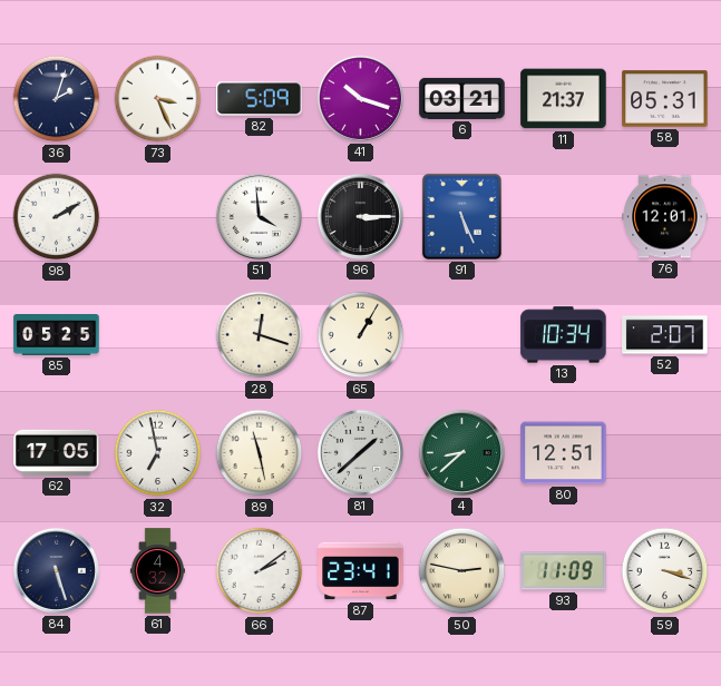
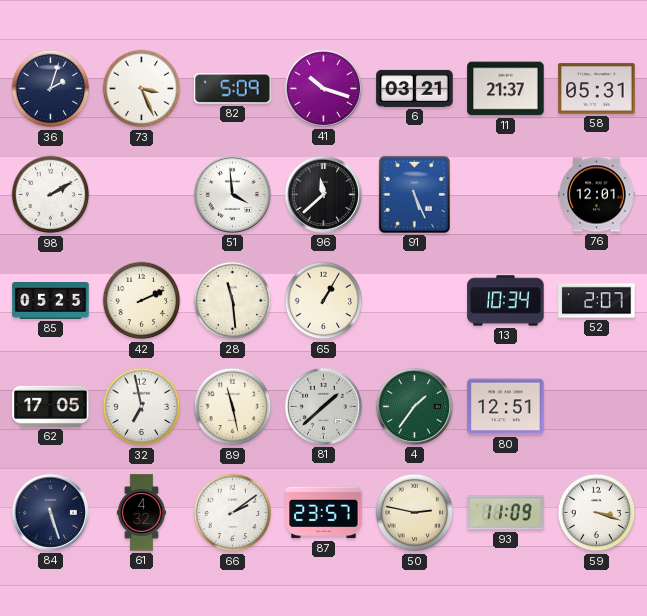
96: 3:15 -> 11:38
42: none -> 2:11
28: 12:18 -> 11:29
4: 8:38 -> 1:36
87: 23:41 -> 23:57
